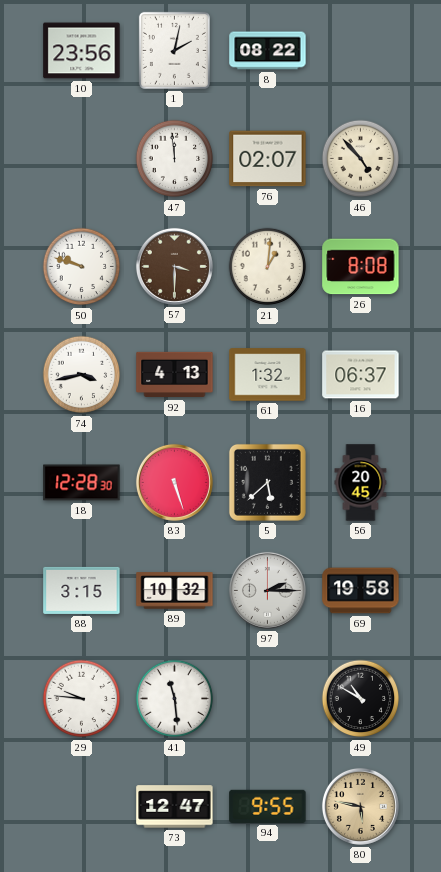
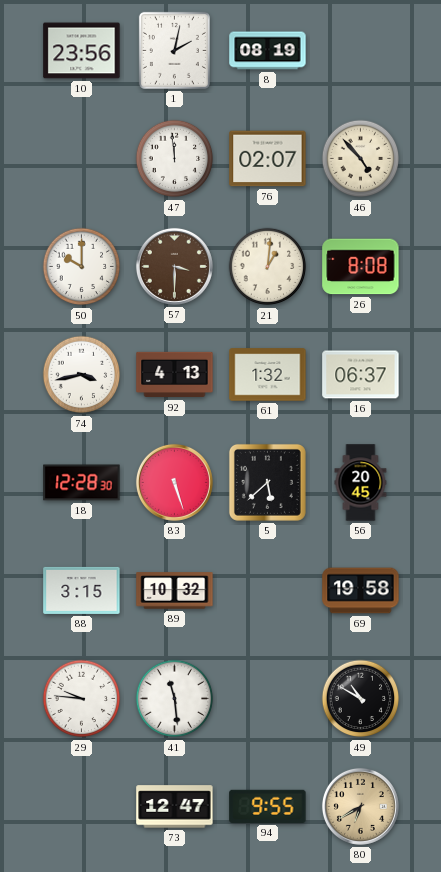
8: 08:22 -> 08:19
50: 9:48 -> 10:00
97: 2:15 -> none
80: 5:47 -> 6:40
